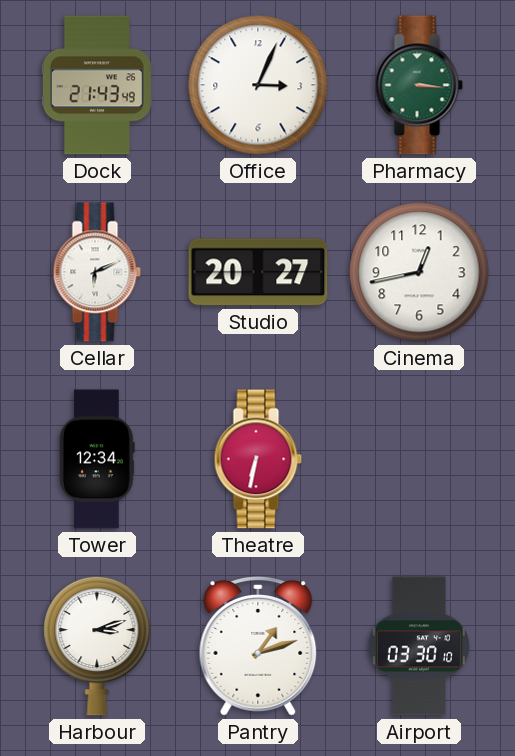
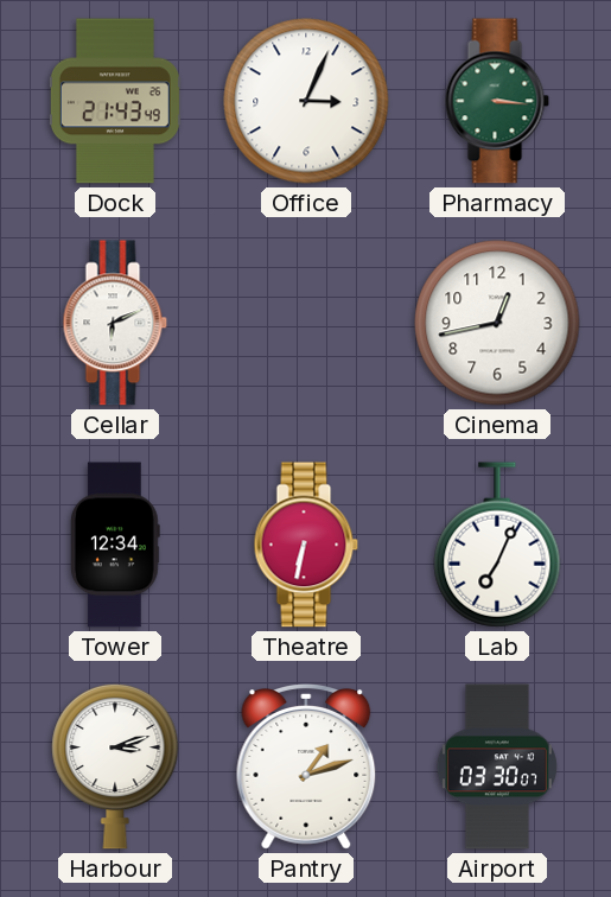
Studio: 20:27 -> none
Lab: none -> 7:04
Airport: 03:30:10 -> 03:30:07
